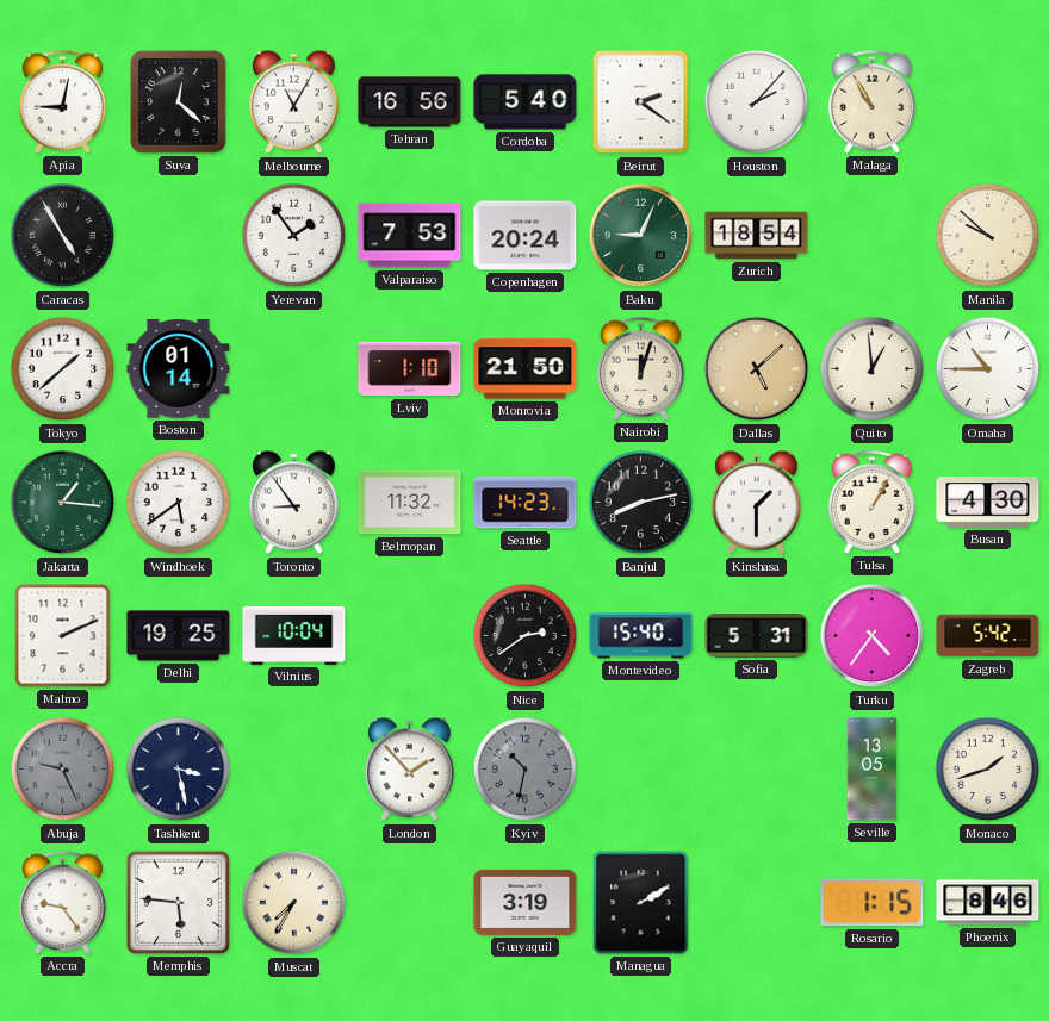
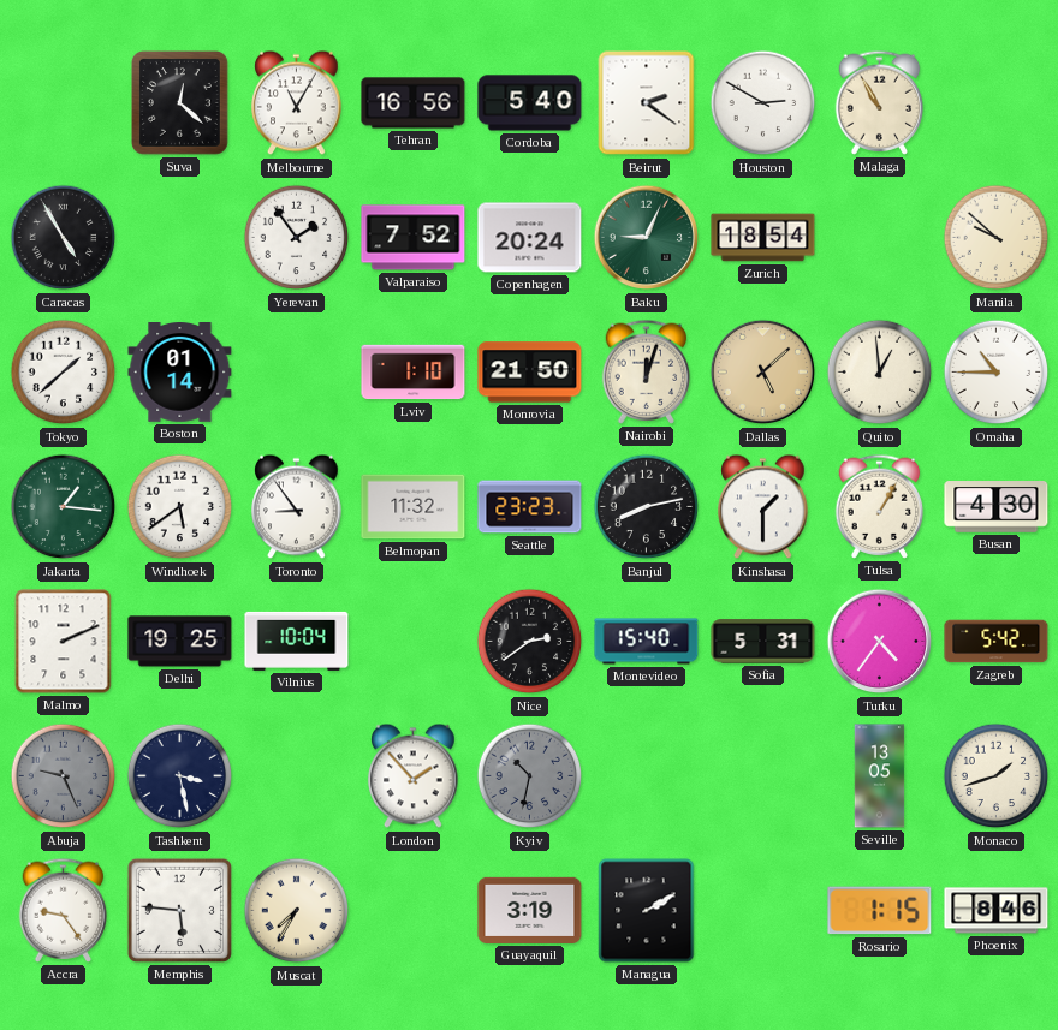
Apia: 9:02 -> none
Houston: 2:07 -> 2:50
Valparaiso: 7:53 -> 7:52
Seattle: 14:23 -> 23:23
